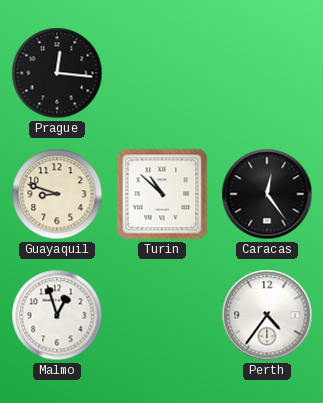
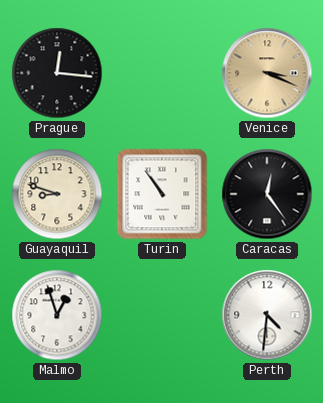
Venice: none -> 3:19
Turin: 10:52 -> 10:54
Perth: 4:36 -> 4:31
